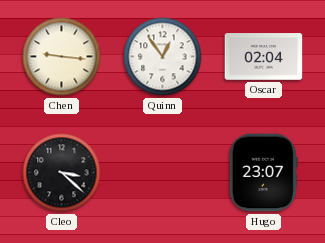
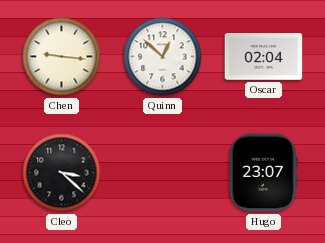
Quinn: 12:54 -> 12:52
